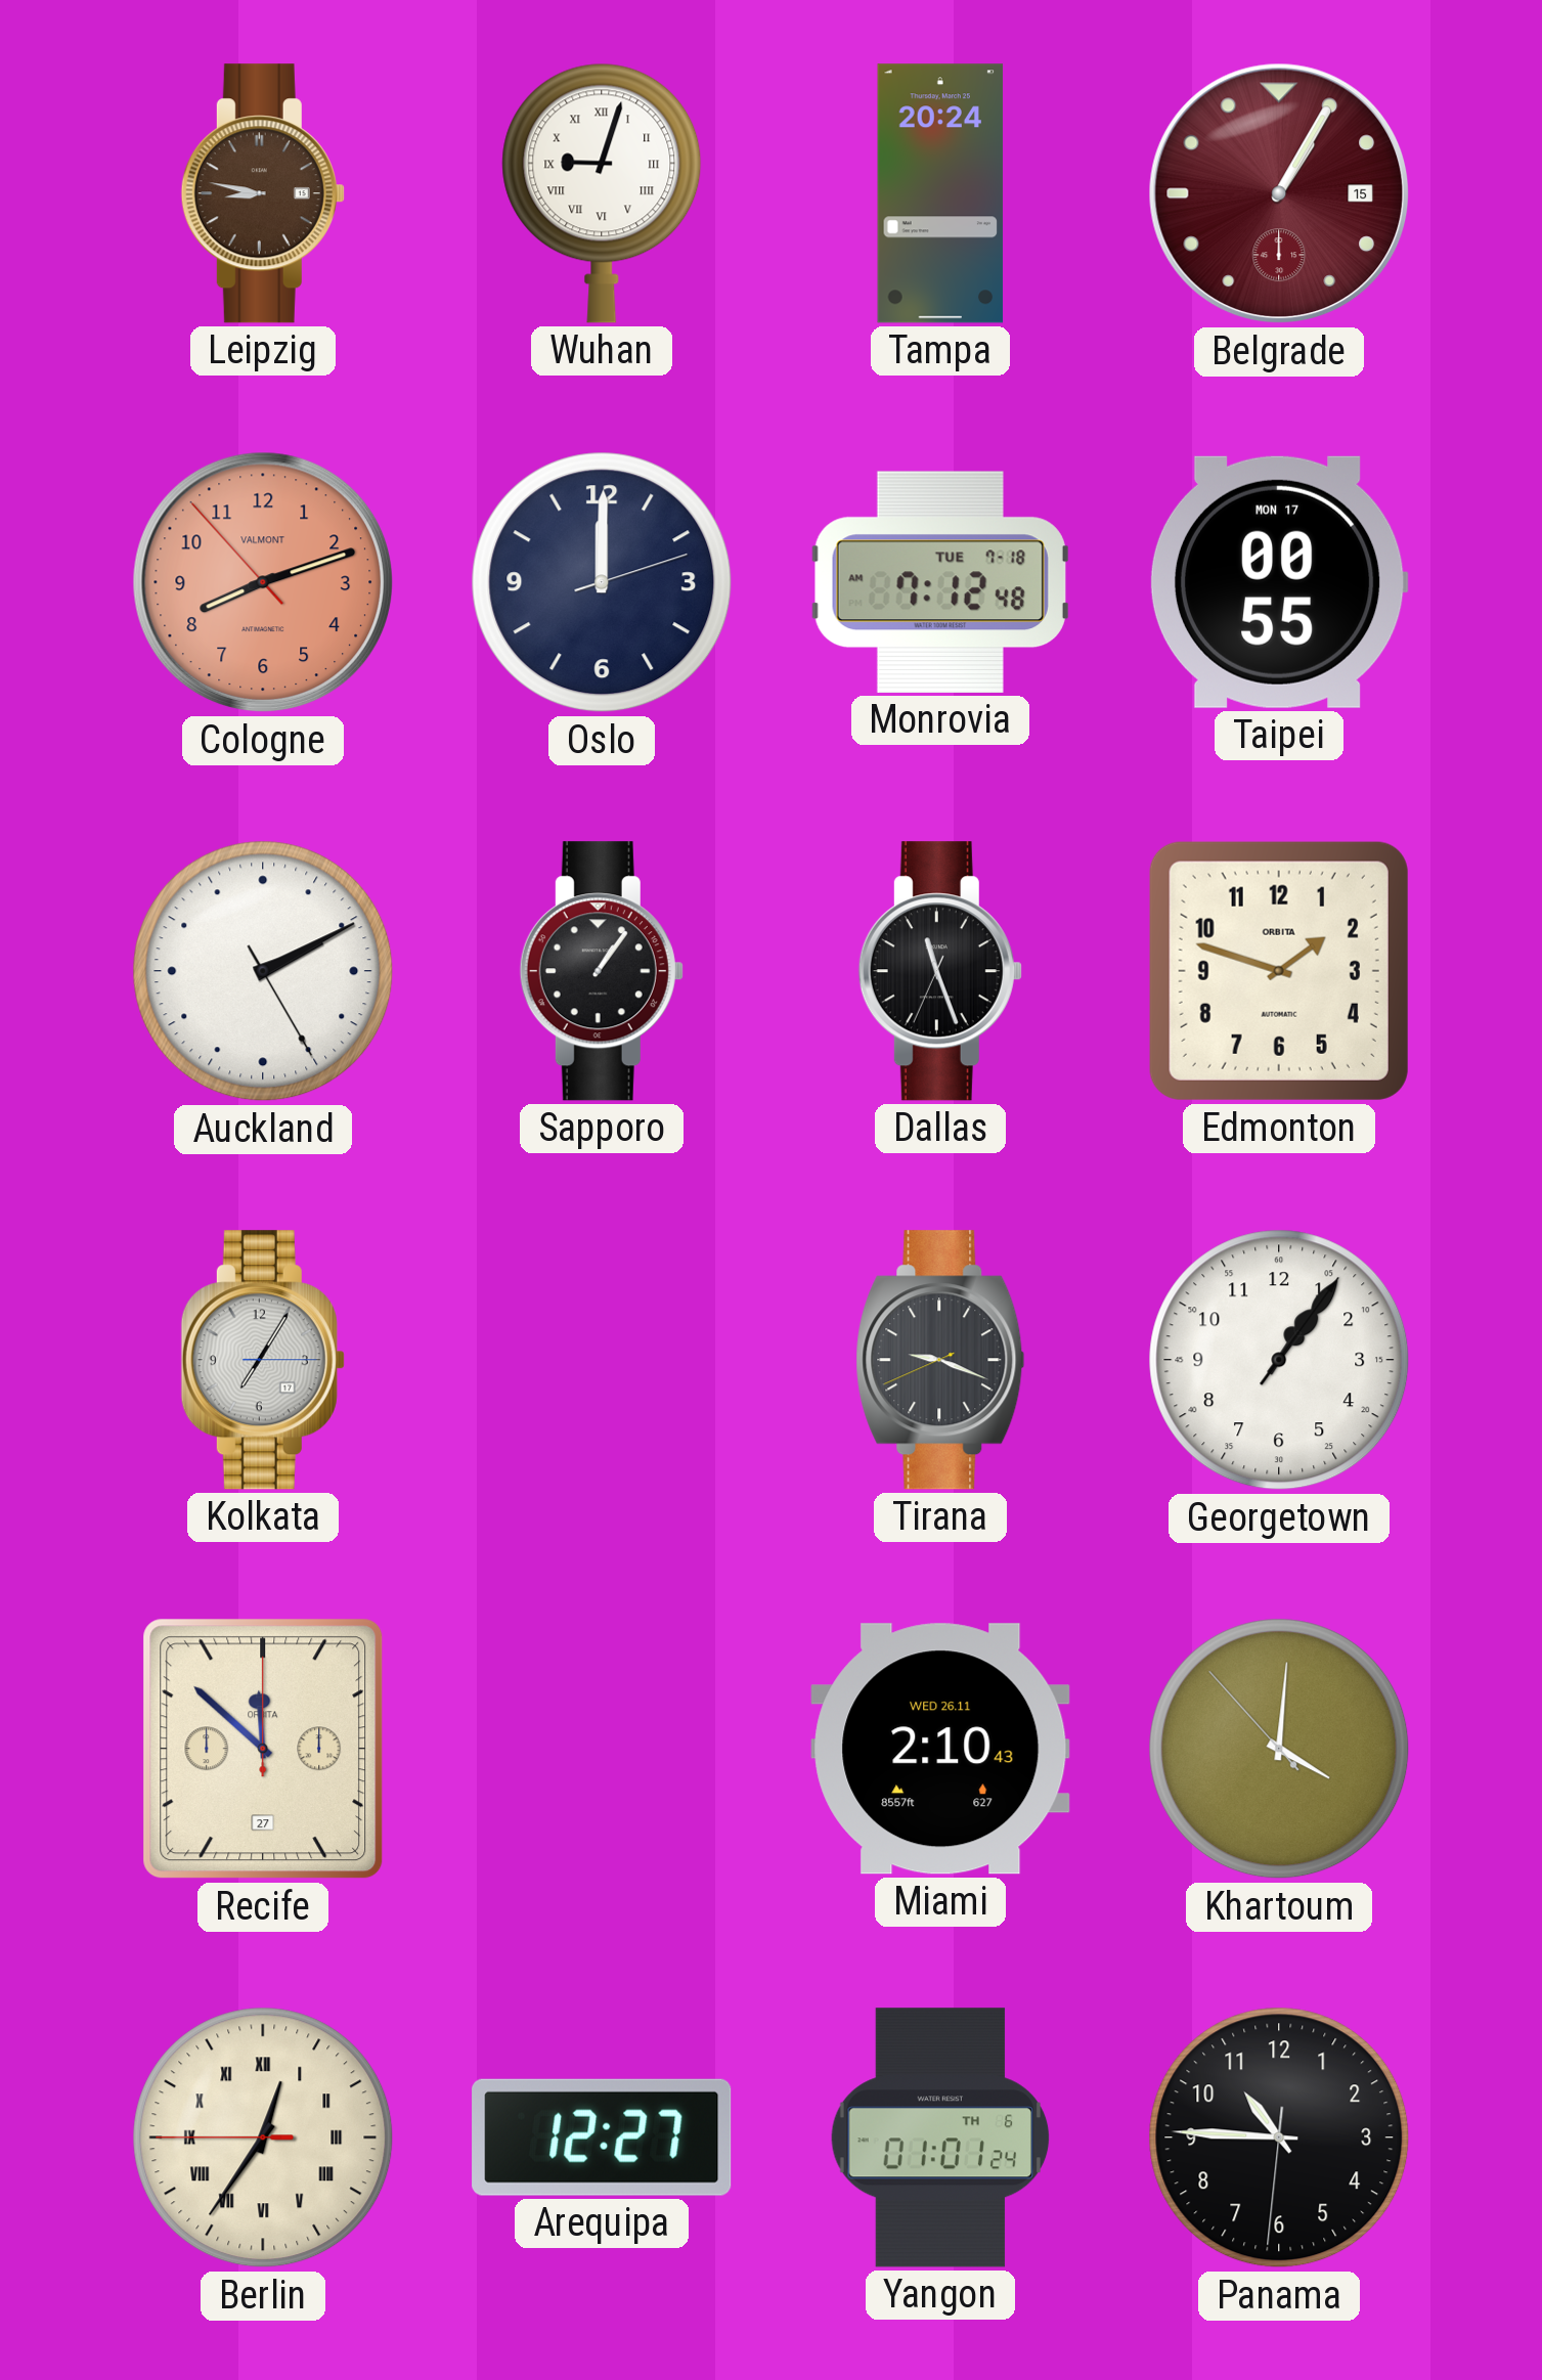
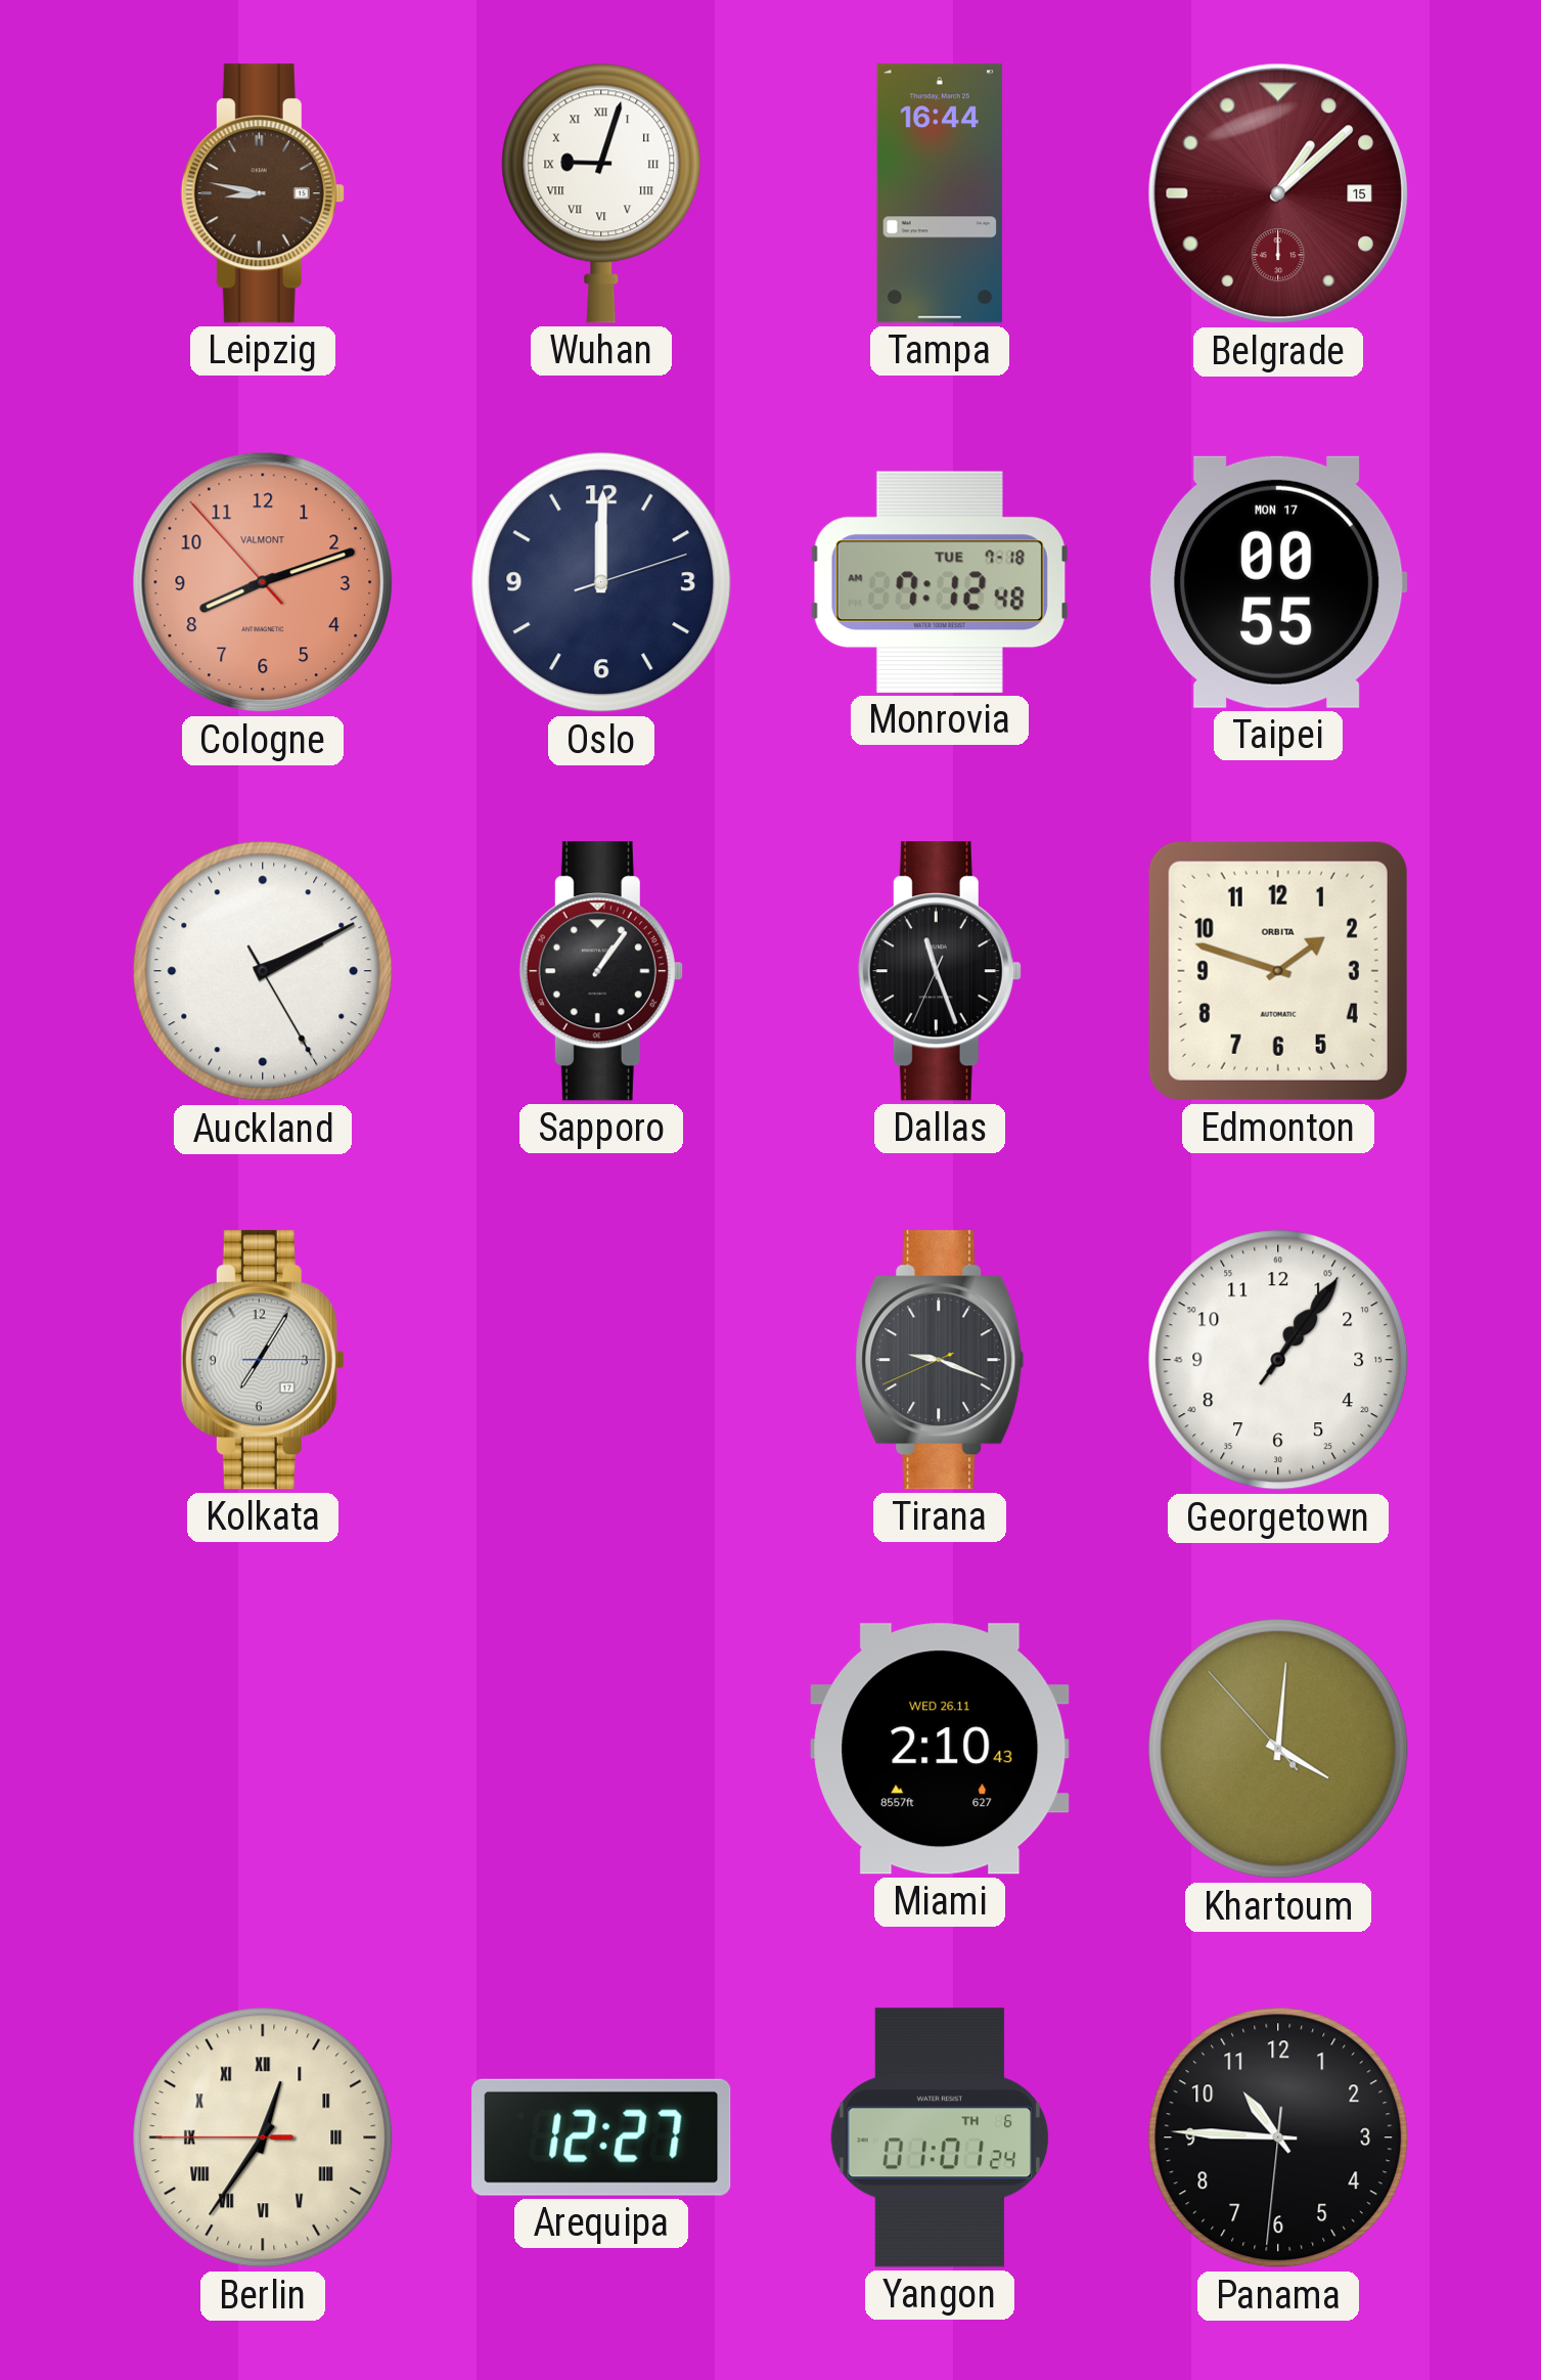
Tampa: 20:24 -> 16:44
Belgrade: 1:05 -> 1:08
Recife: 11:52 -> none
